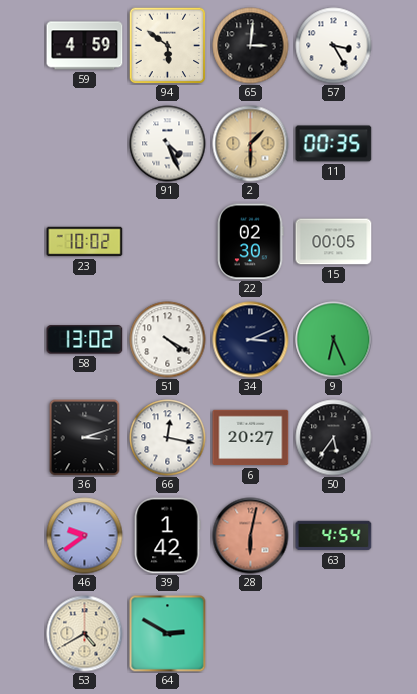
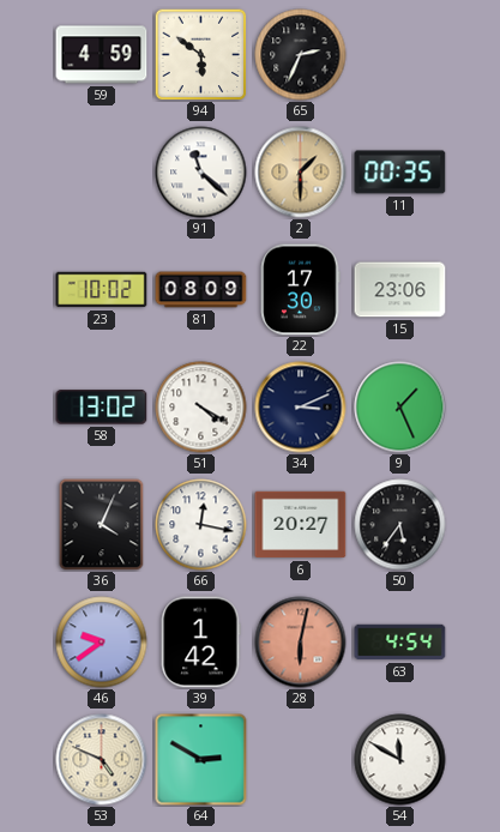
65: 3:01 -> 2:34
57: 3:25 -> none
91: 4:26 -> 11:22
81: none -> 08:09
22: 02:30 -> 17:30
15: 00:05 -> 23:06
9: 6:26 -> 1:26
36: 3:12 -> 4:04
53: 4:40 -> 4:49
54: none -> 11:50
